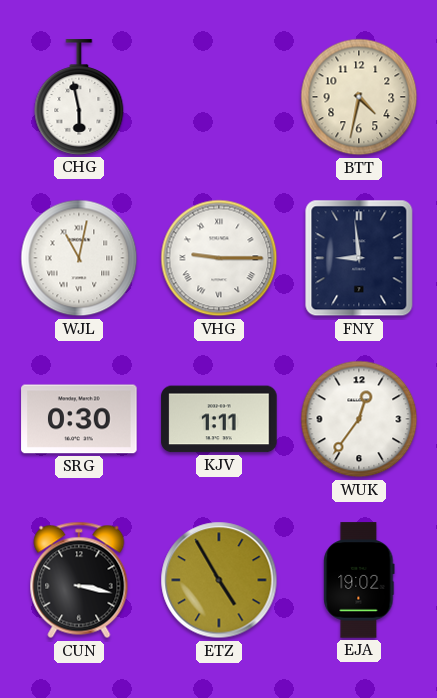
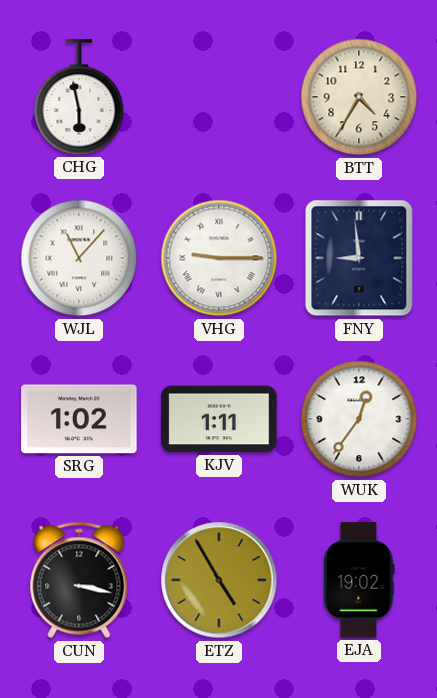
BTT: 4:32 -> 4:35
WJL: 11:02 -> 11:07
SRG: 0:30 -> 1:02
